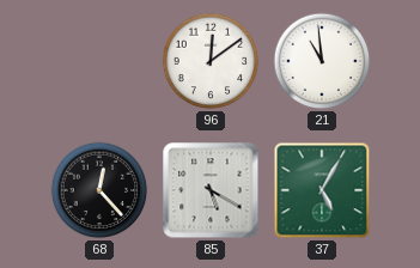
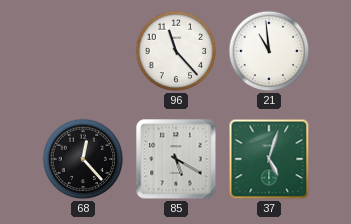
96: 12:09 -> 11:23
37: 5:05 -> 5:03
